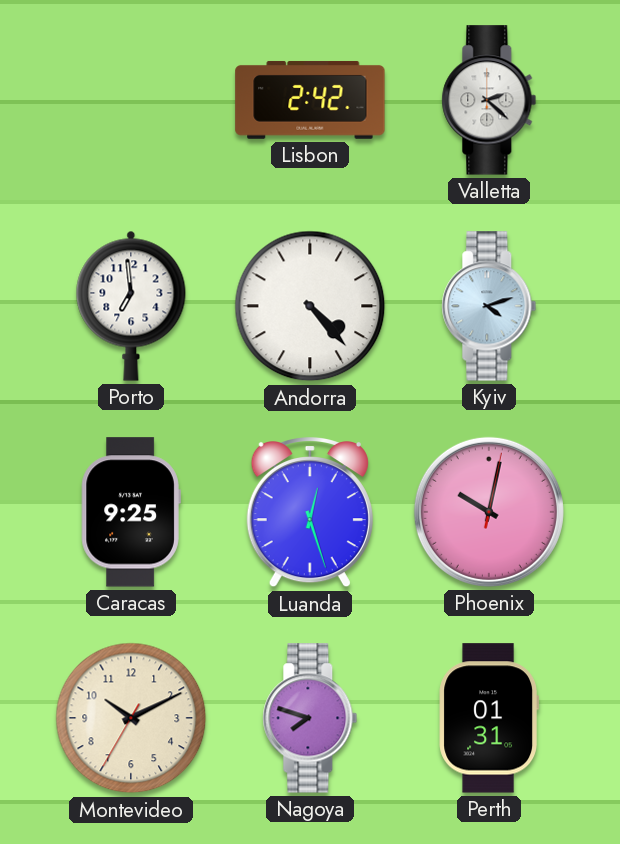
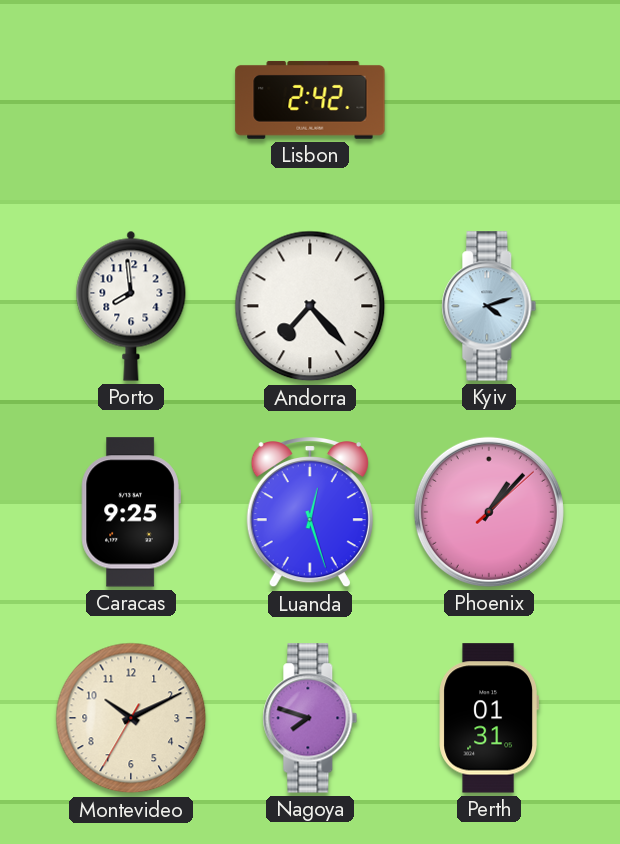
Valletta: 2:22 -> none
Porto: 6:59 -> 7:59
Andorra: 4:23 -> 7:23
Phoenix: 10:02 -> 1:07
